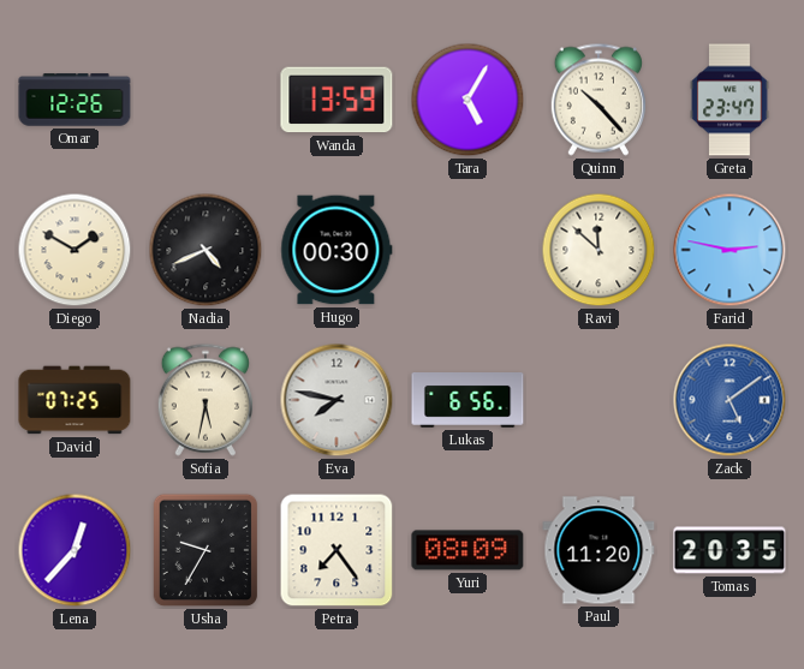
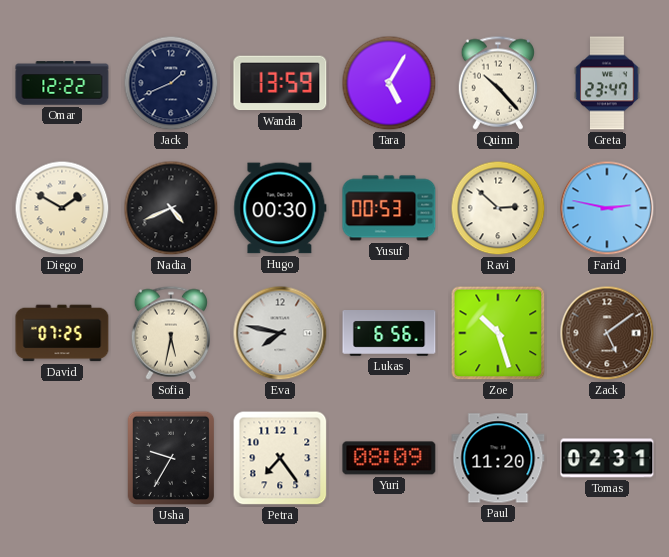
Omar: 12:26 -> 12:22
Jack: none -> 1:41
Yusuf: none -> 00:53
Ravi: 11:52 -> 2:52
Zoe: none -> 10:27
Zack dial: blue -> brown
Lena: 12:37 -> none
Tomas: 20:35 -> 02:31
